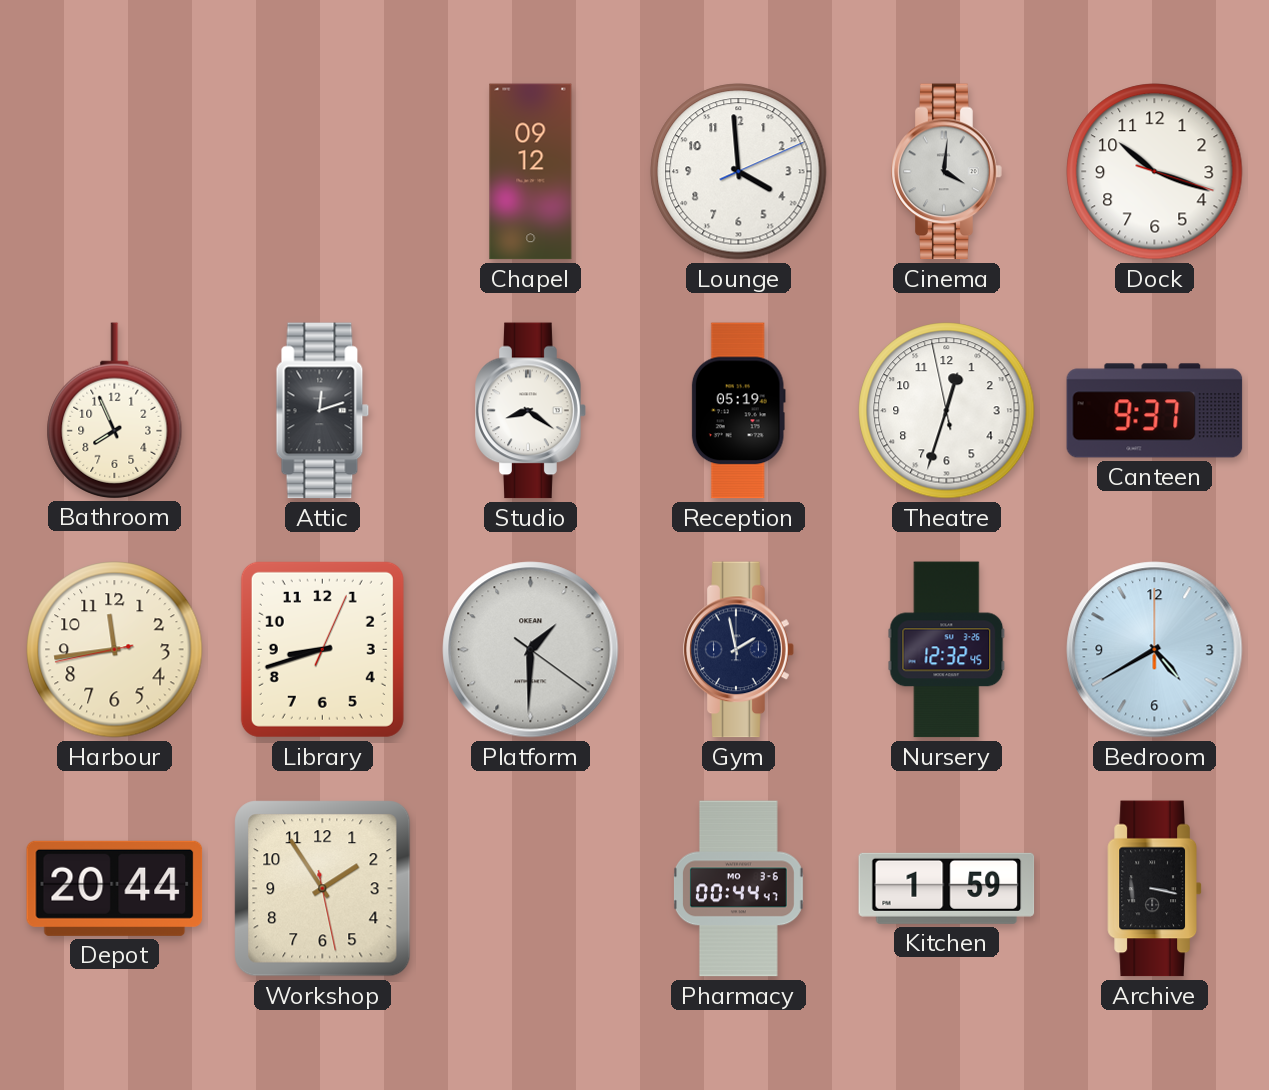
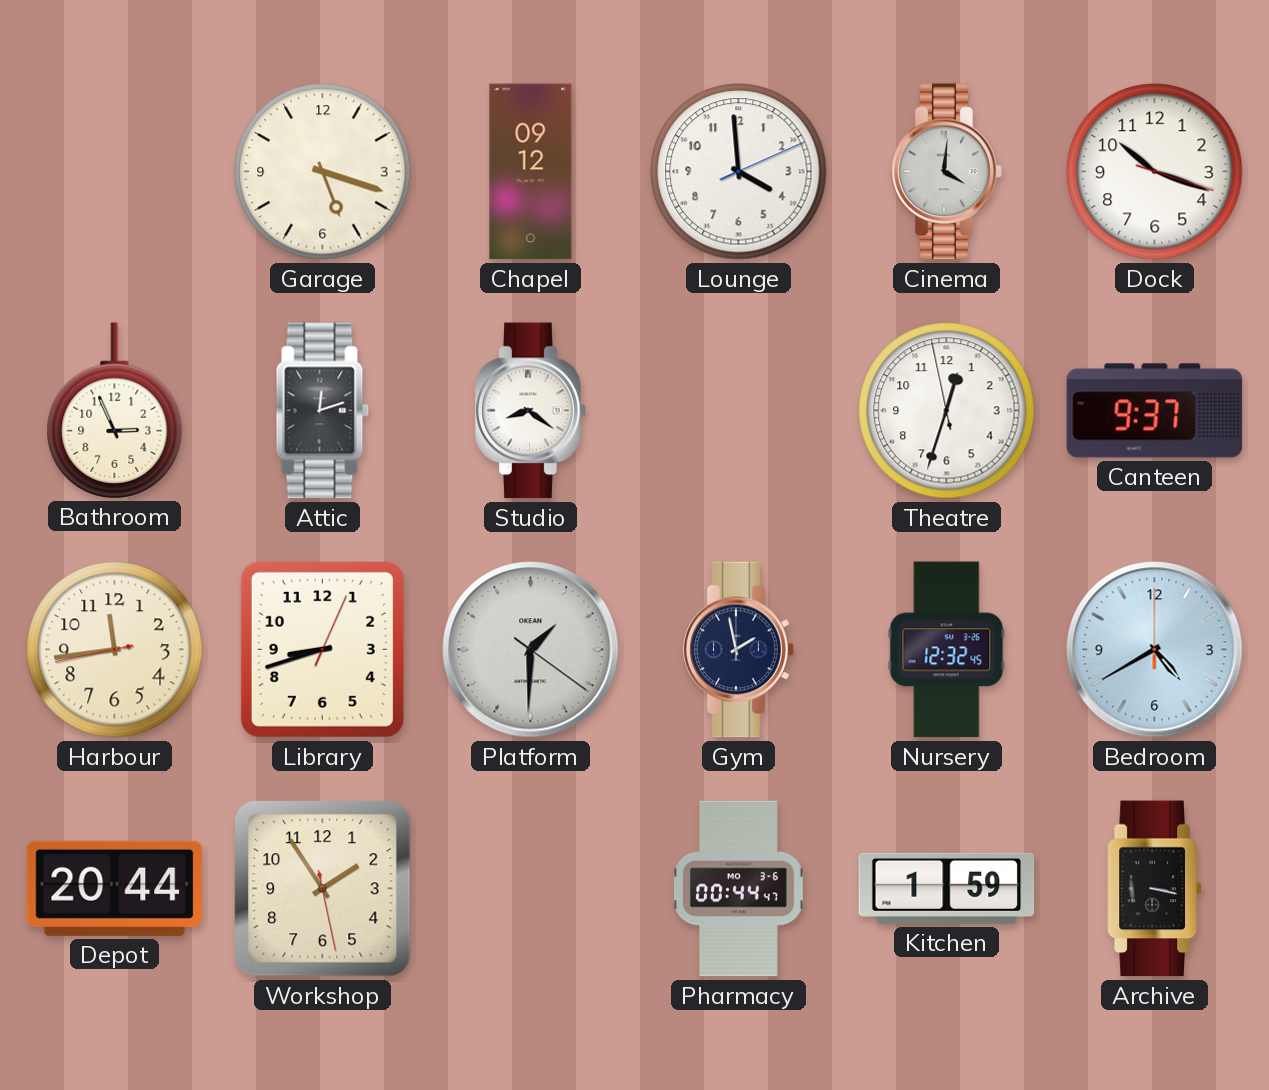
Garage: none -> 5:18
Bathroom: 7:56 -> 2:56
Reception: 05:19 -> none
